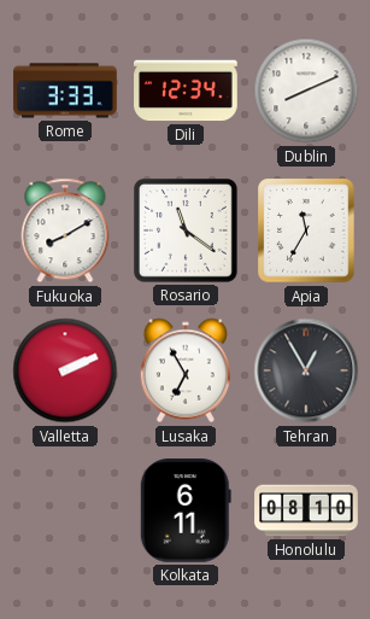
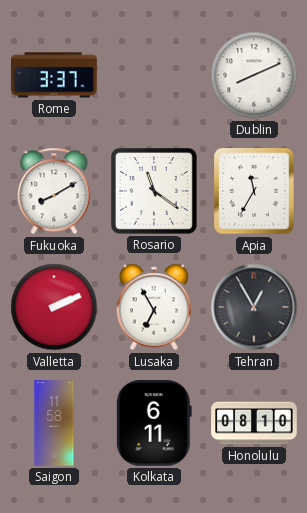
Rome: 3:33 -> 3:37
Dili: 12:34 -> none
Saigon: none -> 11:58
